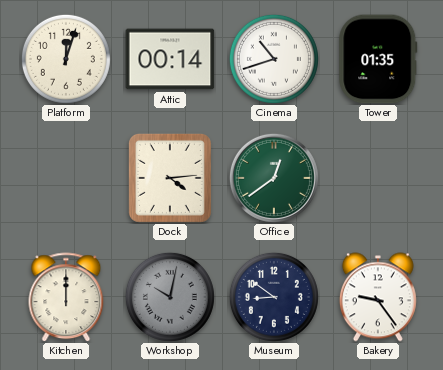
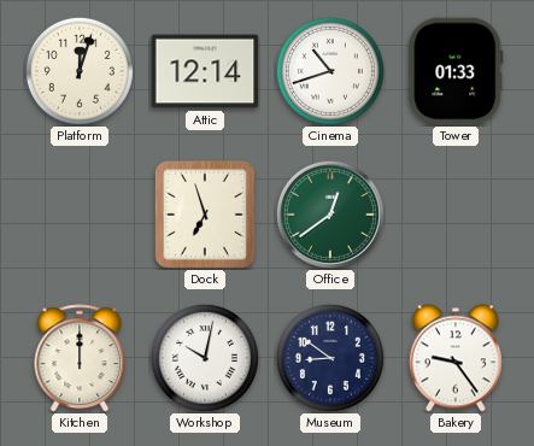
Attic: 00:14 -> 12:14
Tower: 01:35 -> 01:33
Dock: 4:14 -> 6:57
Workshop dial: grey -> white
